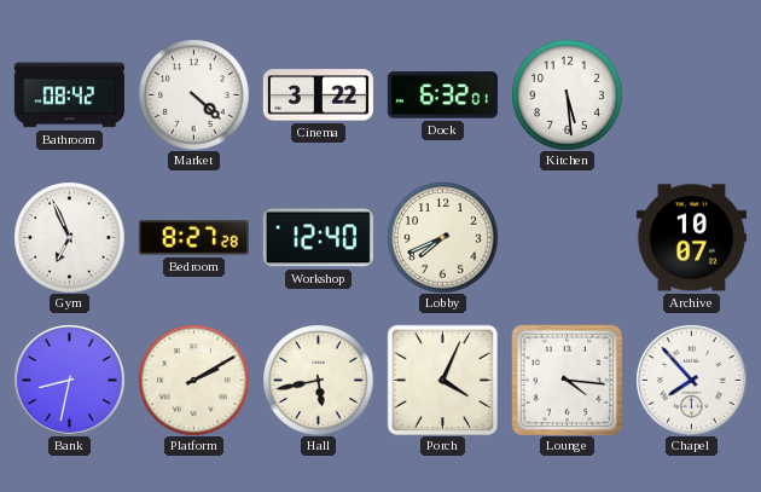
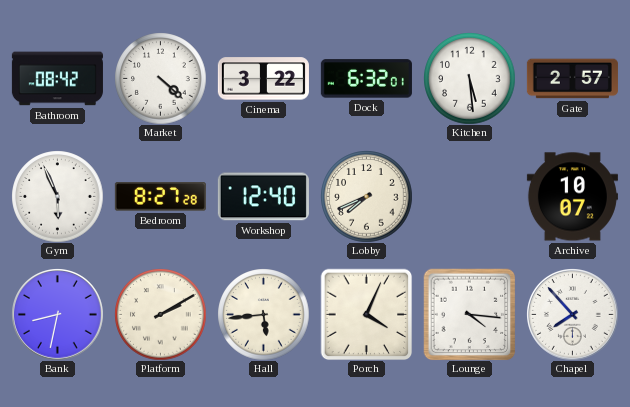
Gate: none -> 2:57
Gym: 6:56 -> 5:56
Hall: 5:43 -> 5:44
